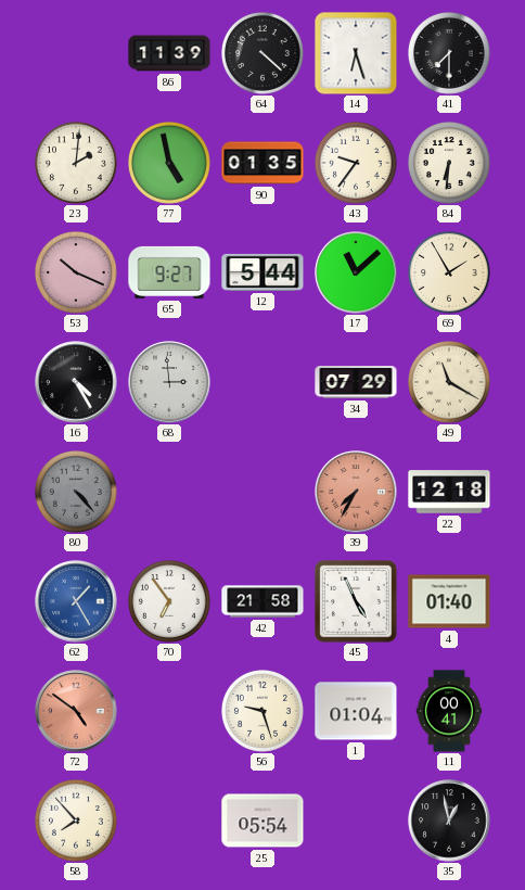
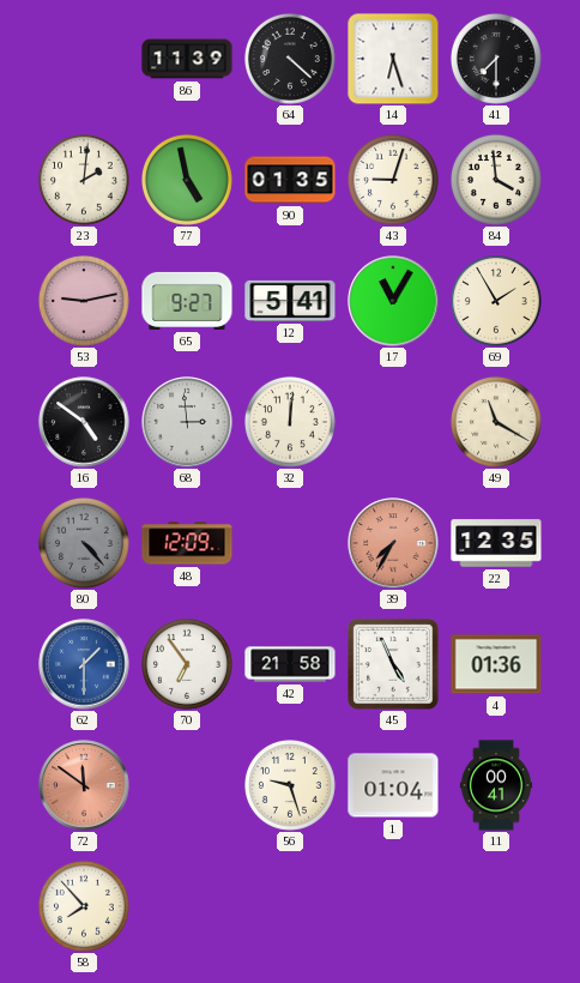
43: 9:36 -> 9:03
84: 6:31 -> 3:59
53: 10:19 -> 9:13
12: 5:44 -> 5:41
17: 11:08 -> 11:05
16: 4:25 -> 4:51
32: none -> 12:01
34: 07:29 -> none
48: none -> 12:09
22: 12:18 -> 12:35
62: 1:25 -> 1:30
4: 01:40 -> 01:36
72: 4:51 -> 11:51
25: 05:54 -> none
35: 12:58 -> none
